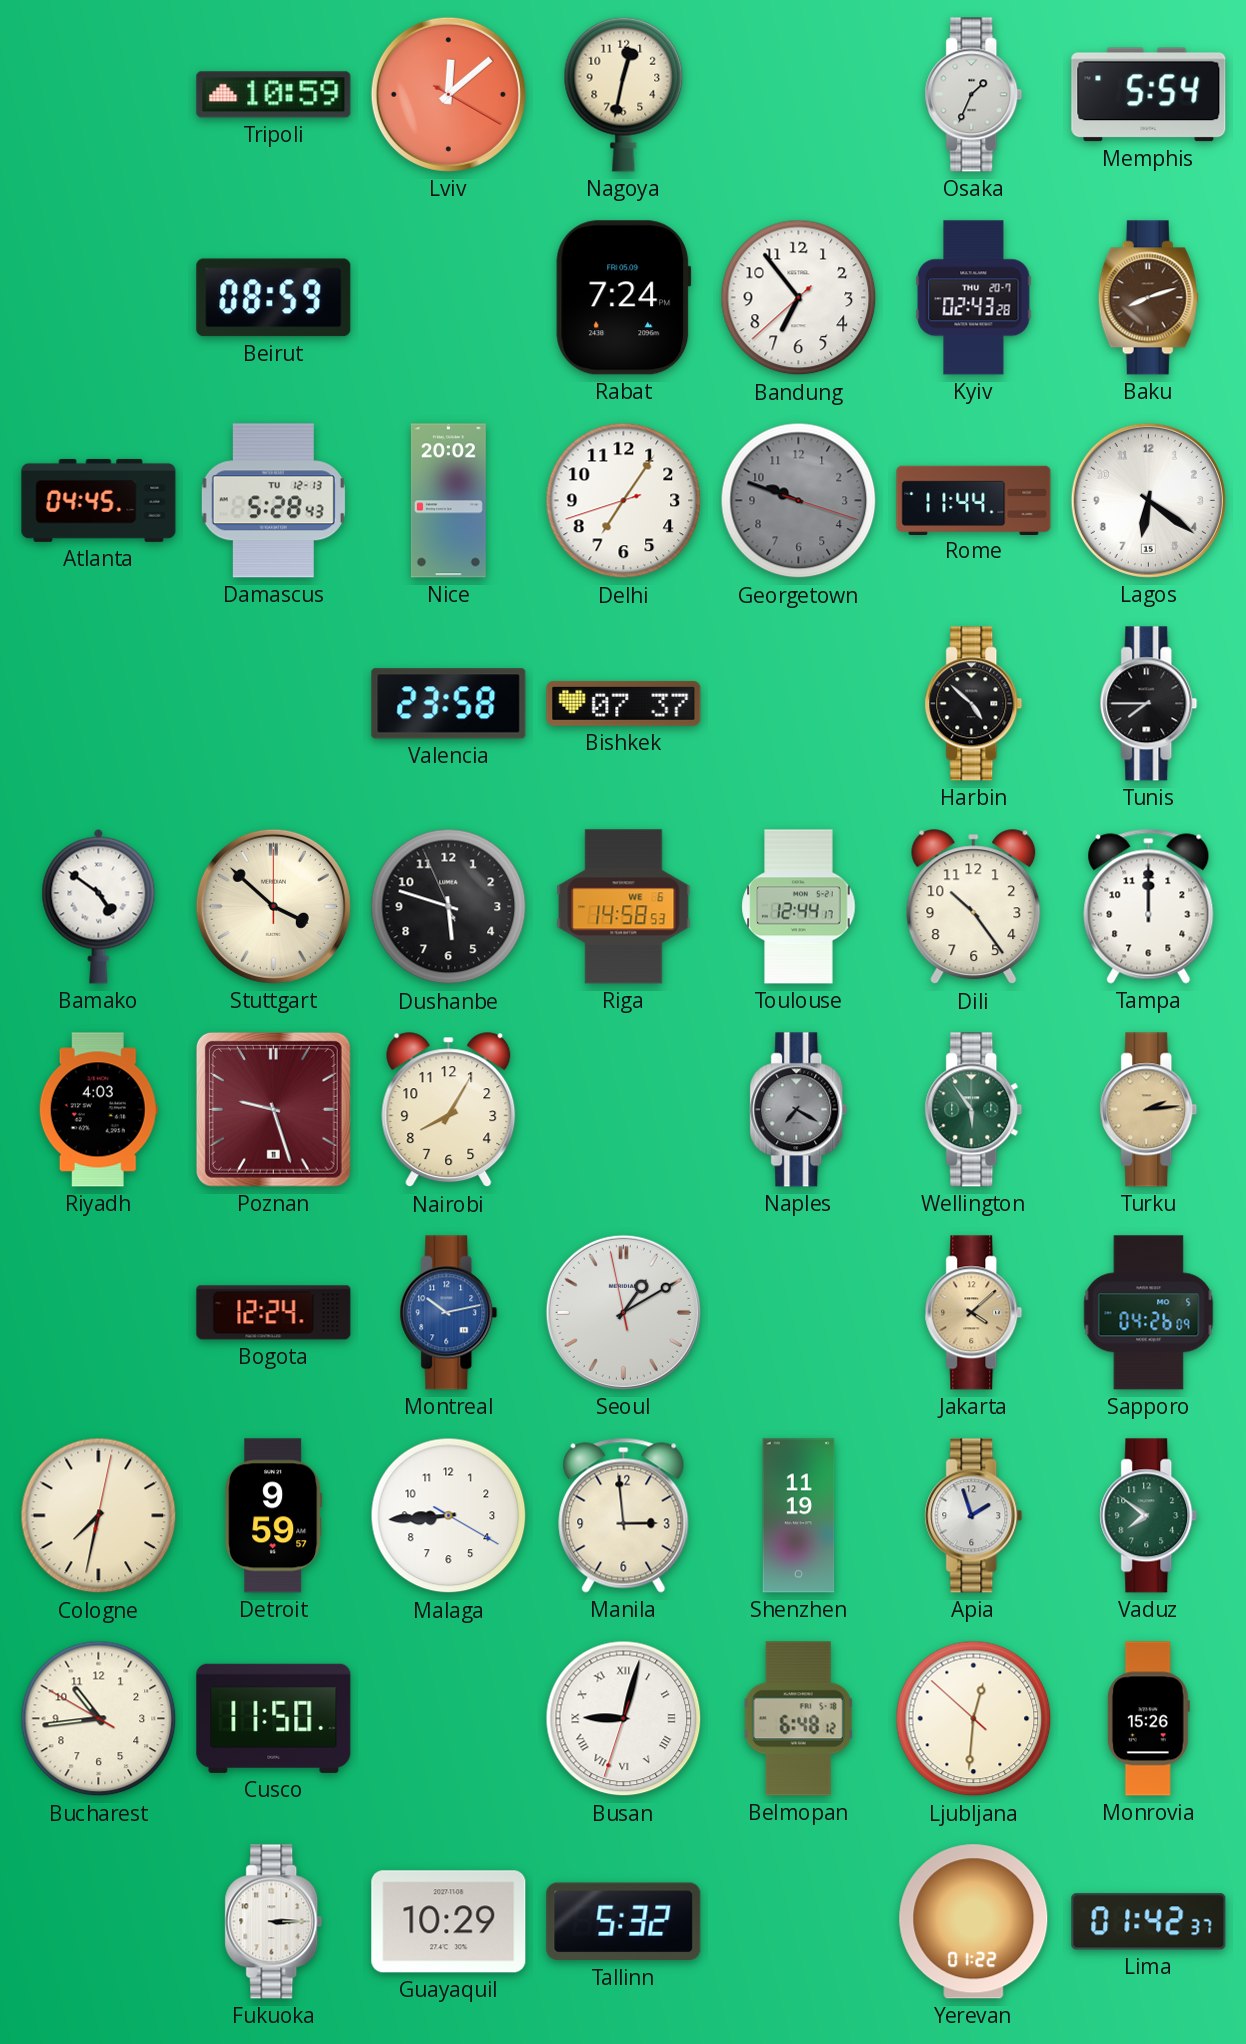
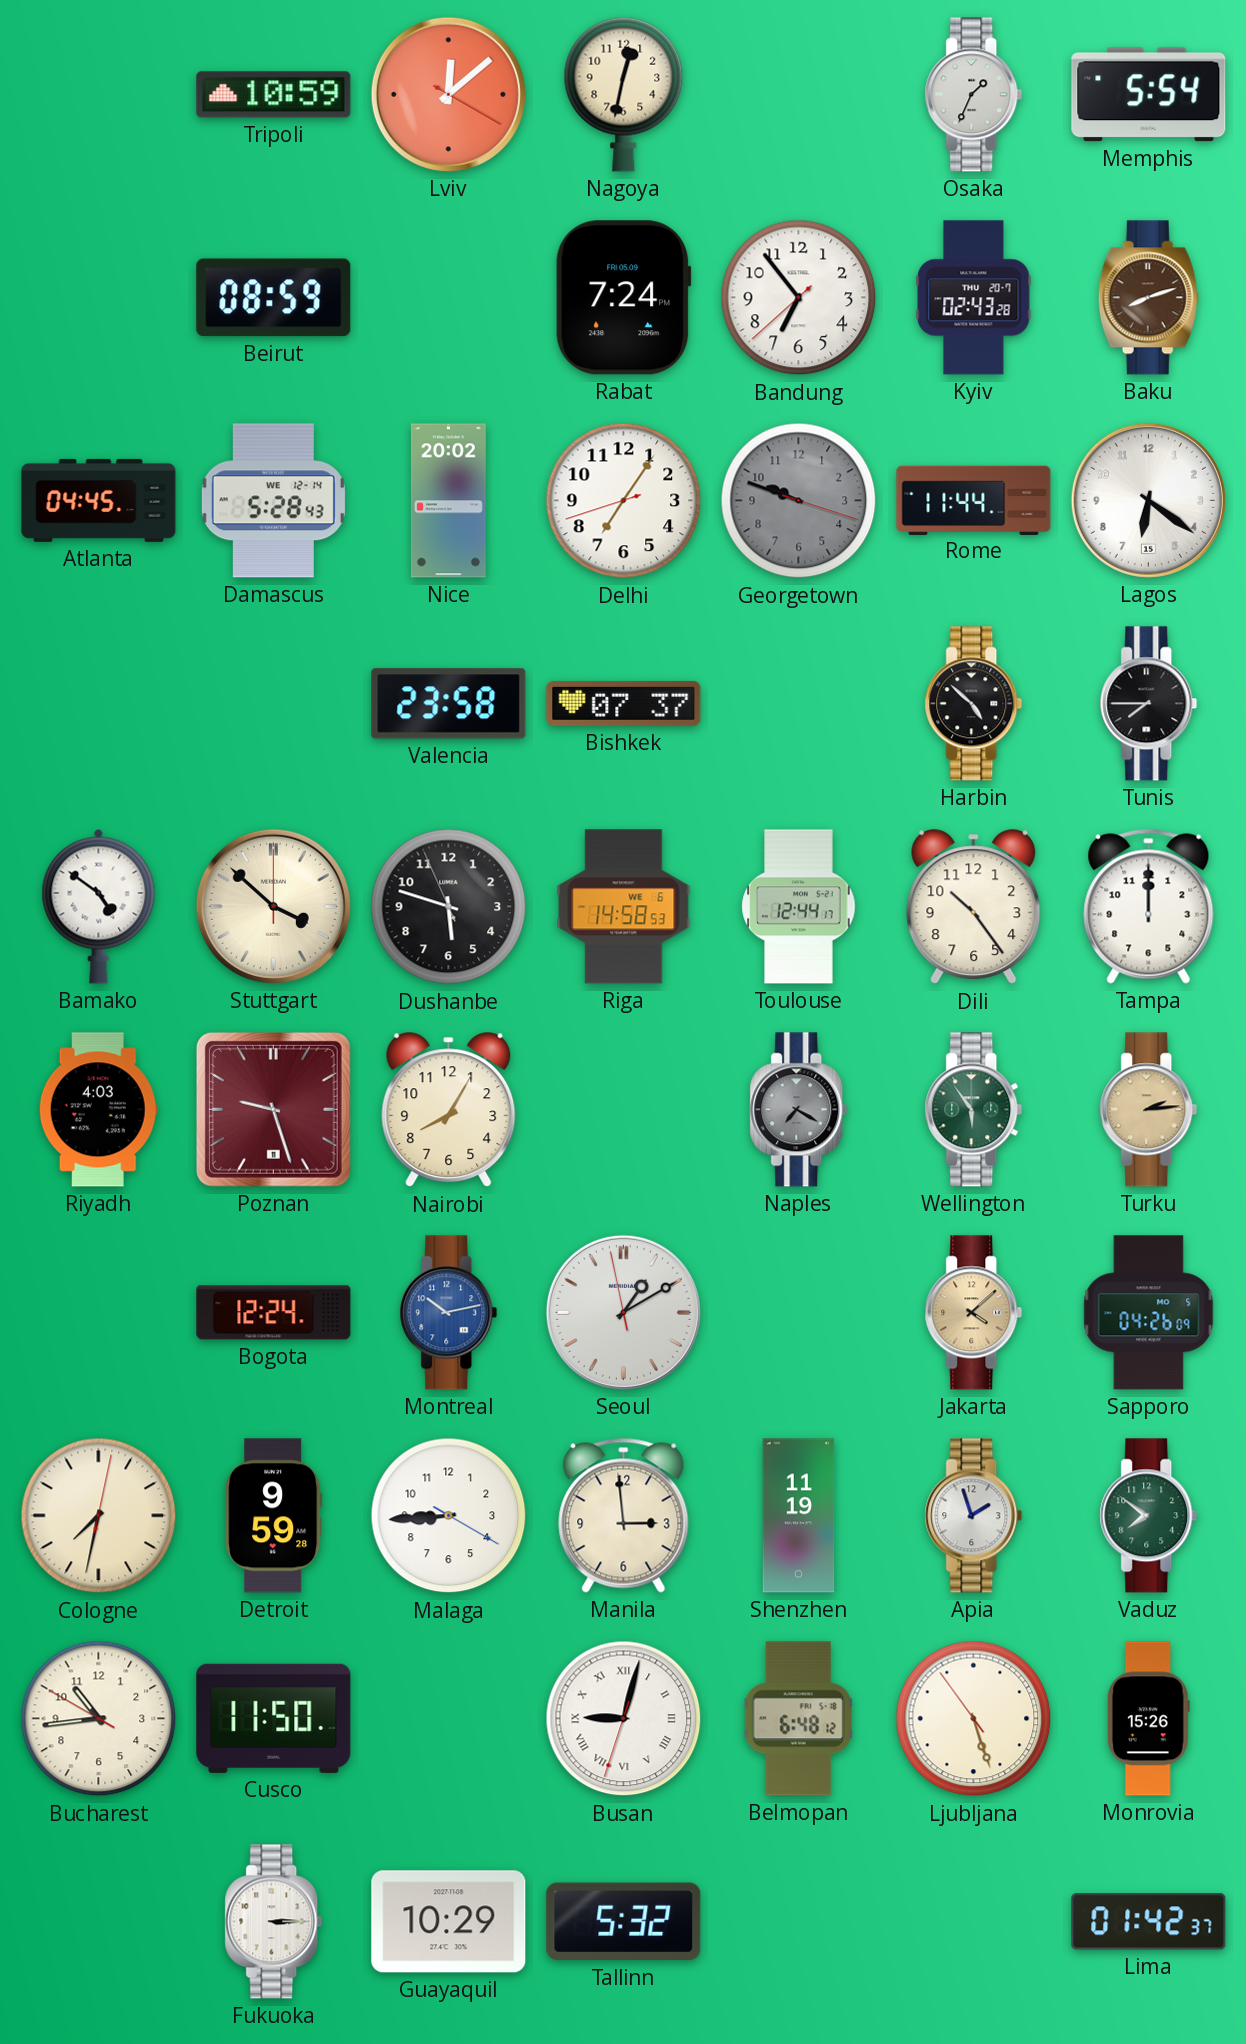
Damascus date: TU 12-13 -> WE 12-14
Detroit: 9:59:57 -> 9:59:28
Ljubljana: 12:30 -> 5:26
Yerevan: 01:22 -> none
